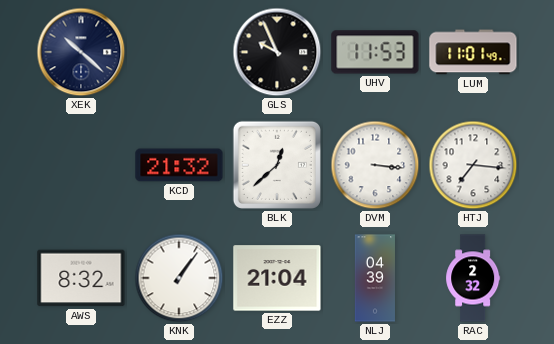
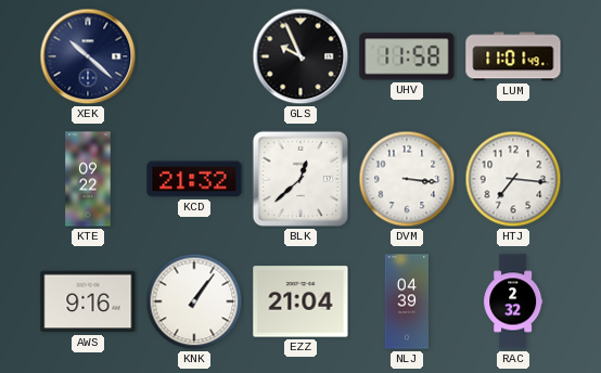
UHV: 11:53 -> 11:58
KTE: none -> 09:22
AWS: 8:32 -> 9:16
